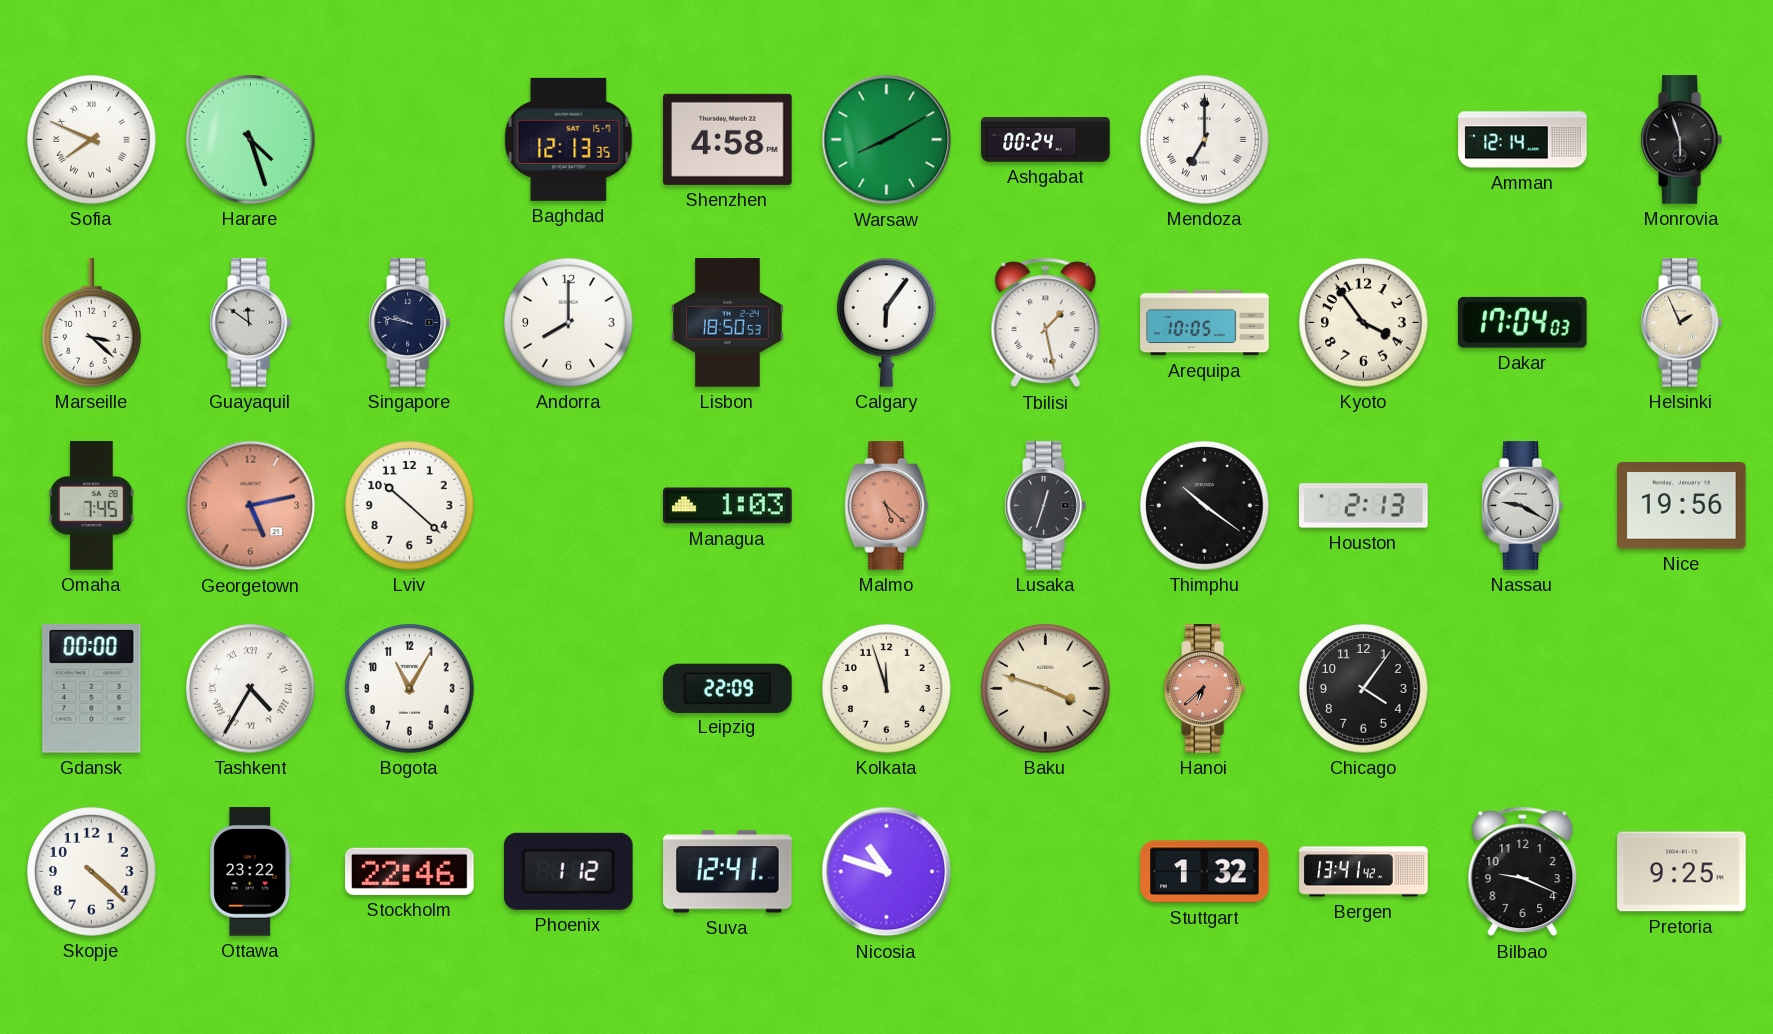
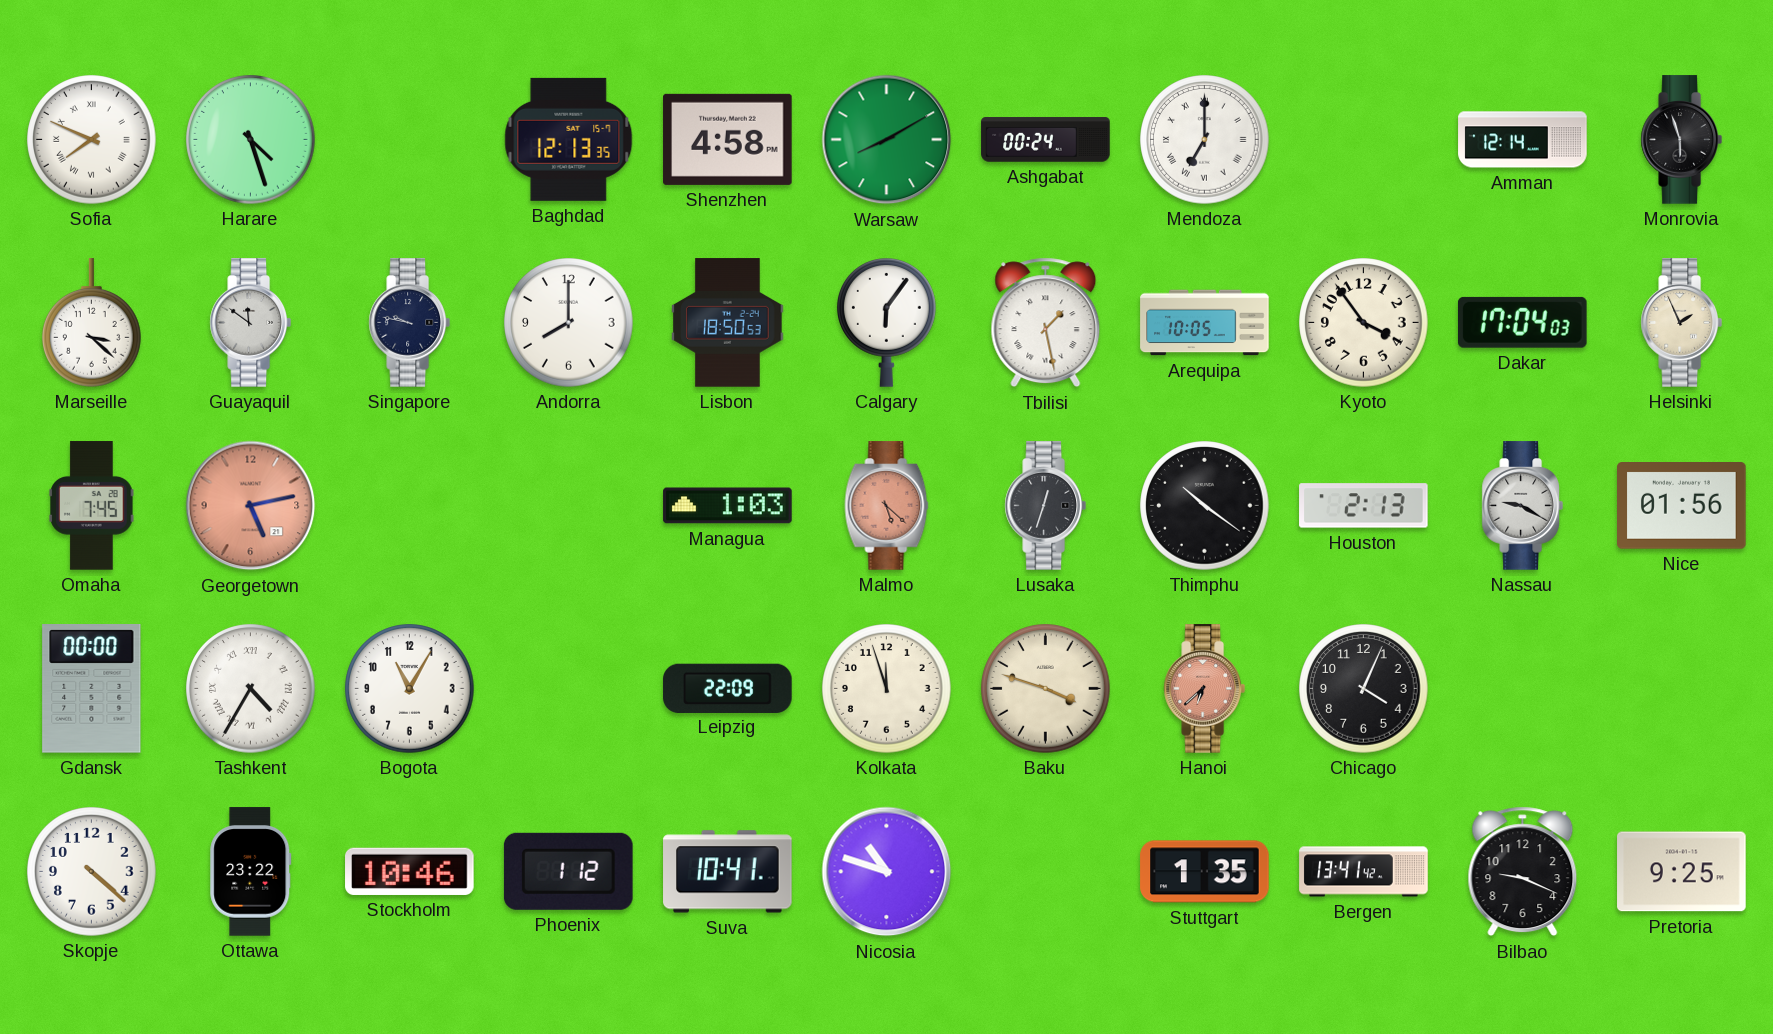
Lviv: 10:22 -> none
Nice: 19:56 -> 01:56
Chicago: 4:06 -> 4:04
Stockholm: 22:46 -> 10:46
Suva: 12:41 -> 10:41
Stuttgart: 1:32 -> 1:35
